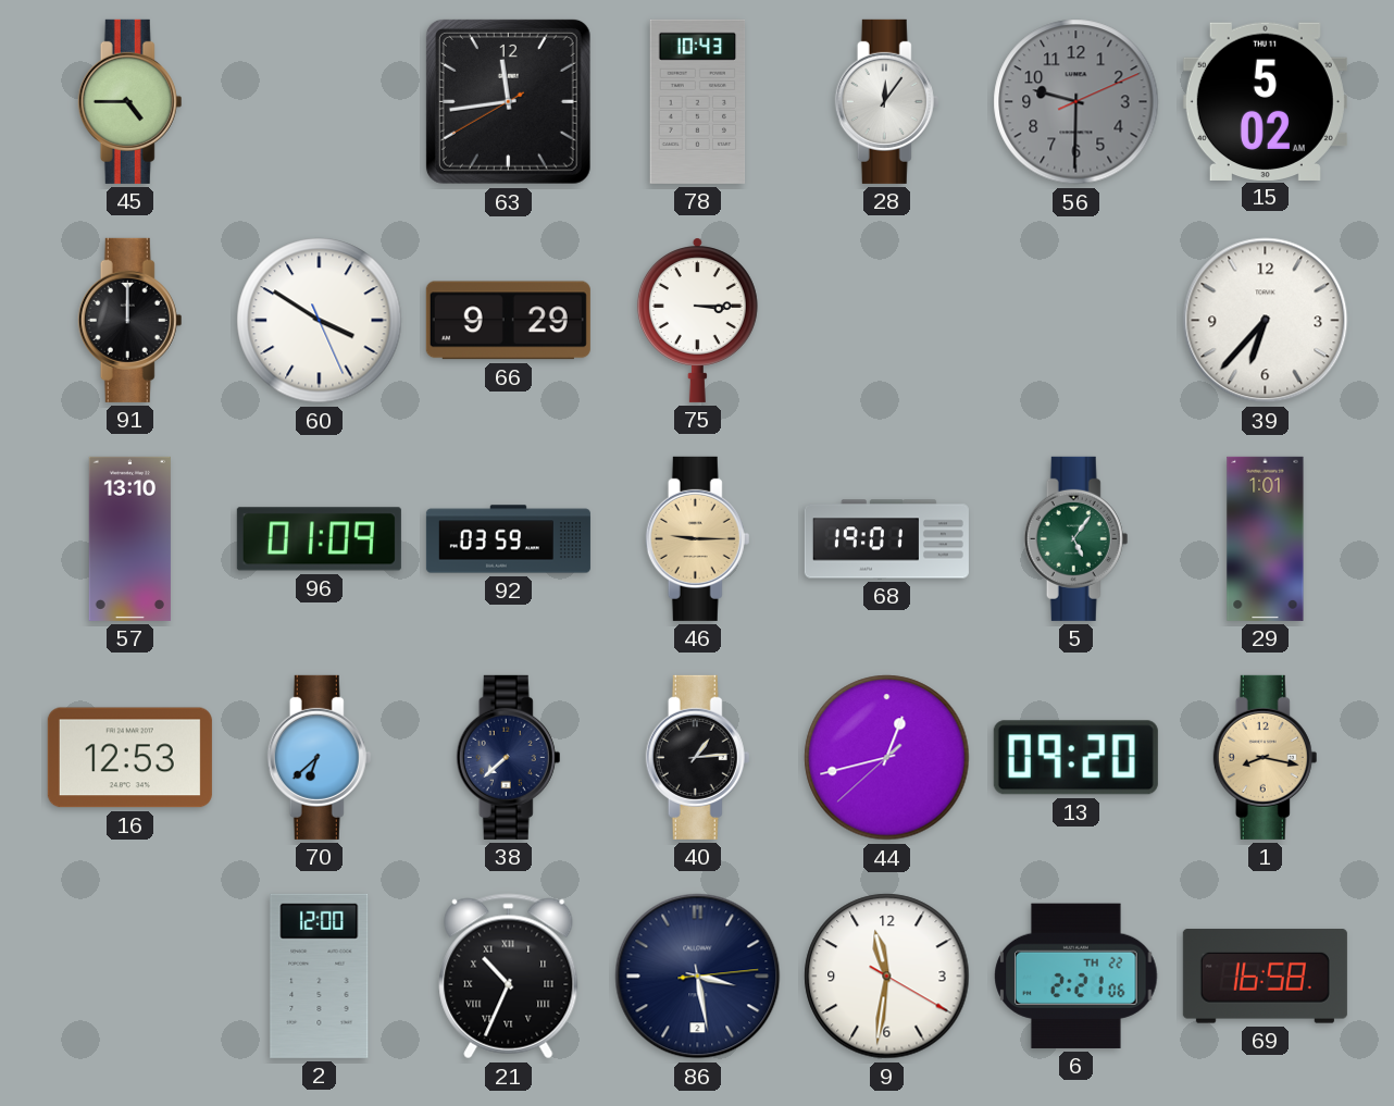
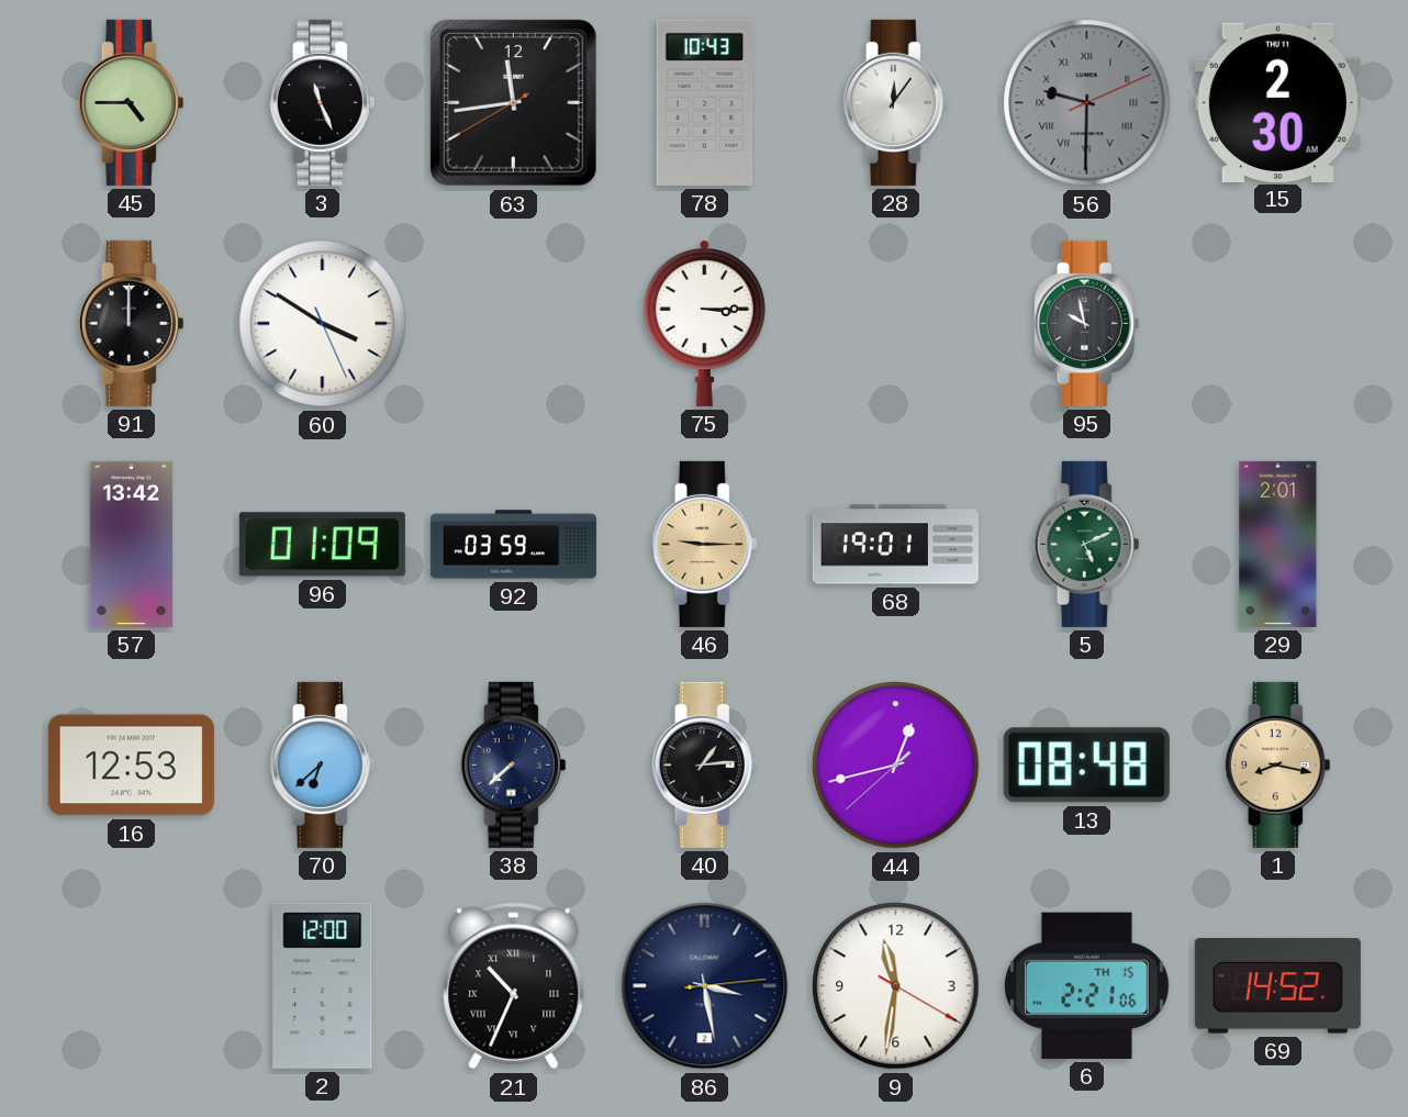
3: none -> 11:26
56 numerals: Arabic -> Roman
15: 5:02 -> 2:30
66: 9:29 -> none
95: none -> 9:58
39: 6:37 -> none
57: 13:10 -> 13:42
5: 5:06 -> 5:11
29: 1:01 -> 2:01
13: 09:20 -> 08:48
6 date: TH 22 -> TH 15
69: 16:58 -> 14:52
